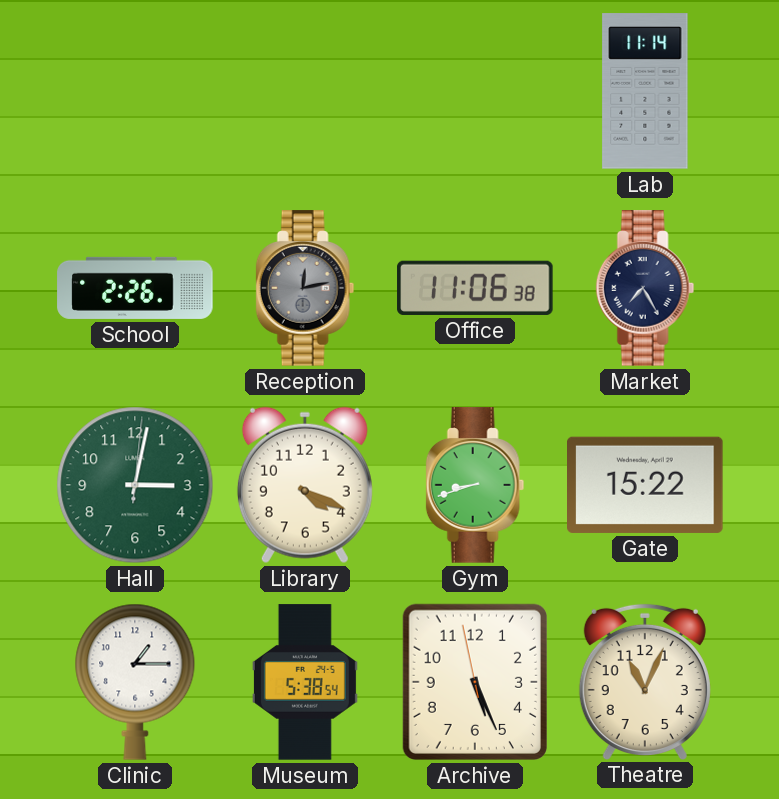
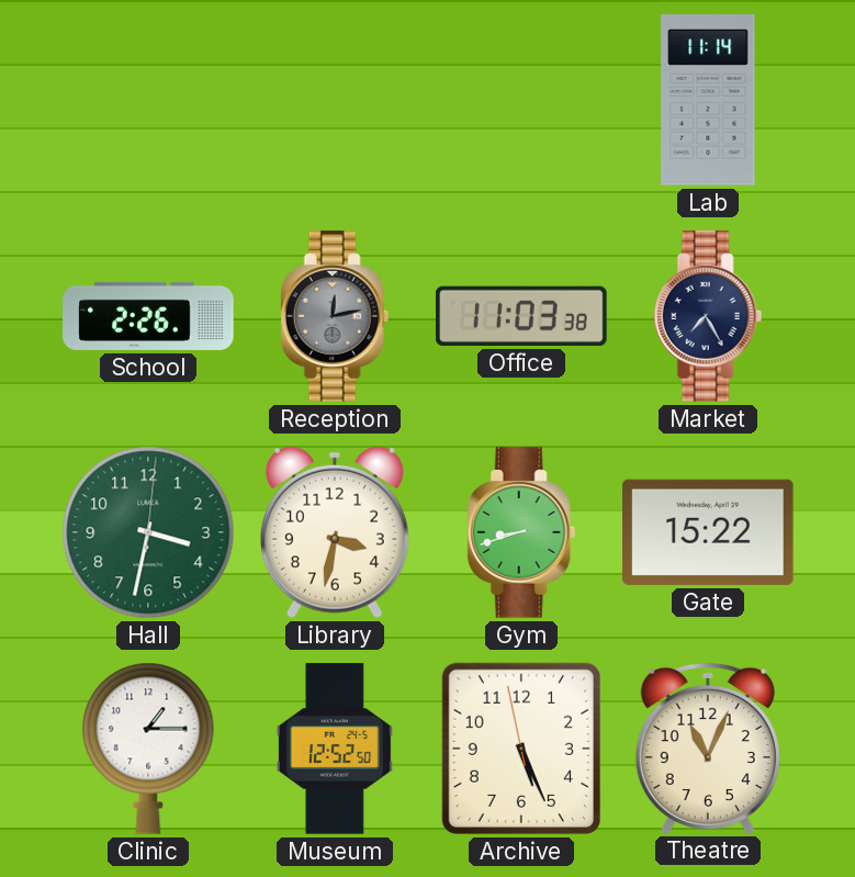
Office: 11:06 -> 11:03
Hall: 3:02 -> 3:32
Library: 4:19 -> 3:32
Museum: 5:38 -> 12:52
